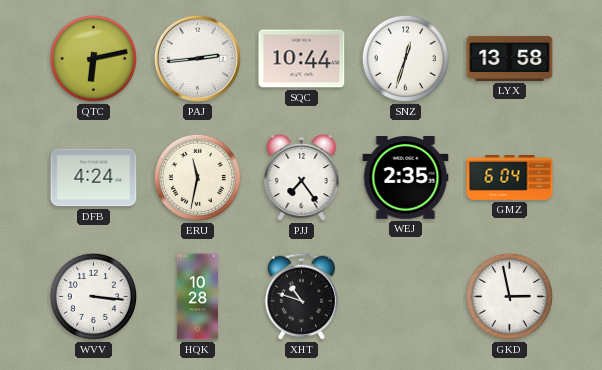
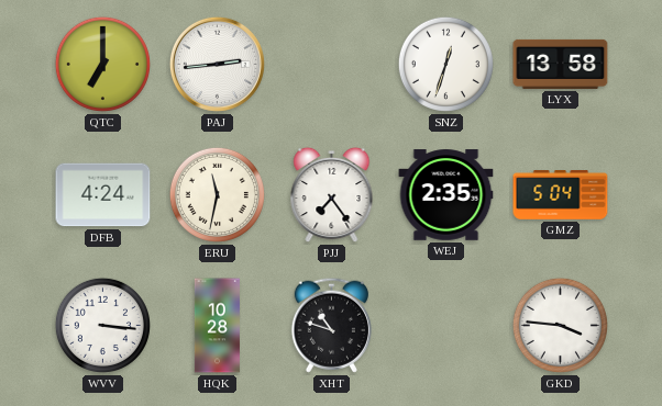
QTC: 6:13 -> 7:00
SQC: 10:44 -> none
GMZ: 6:04 -> 5:04
GKD: 2:58 -> 3:46
